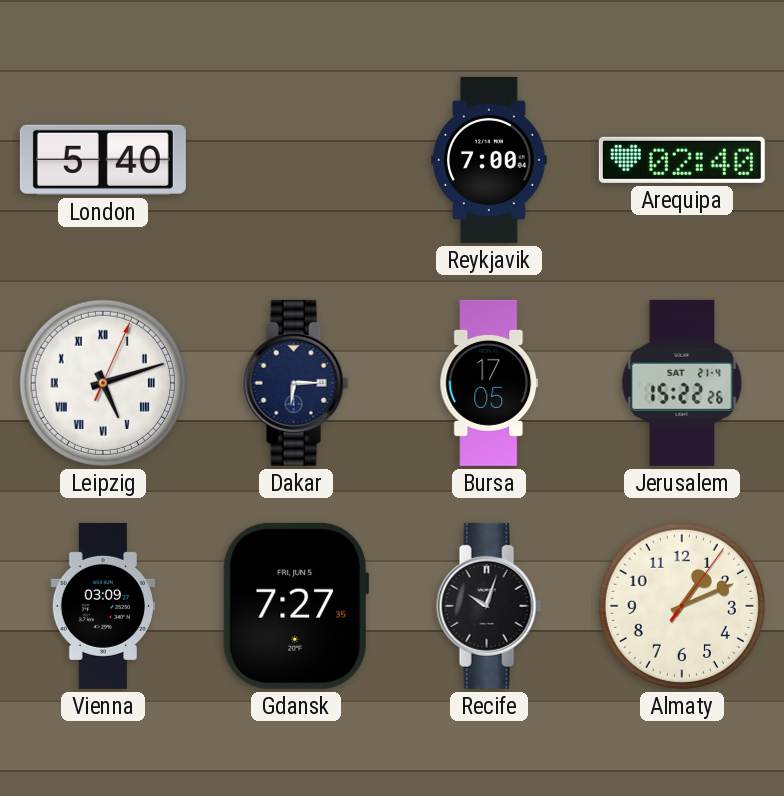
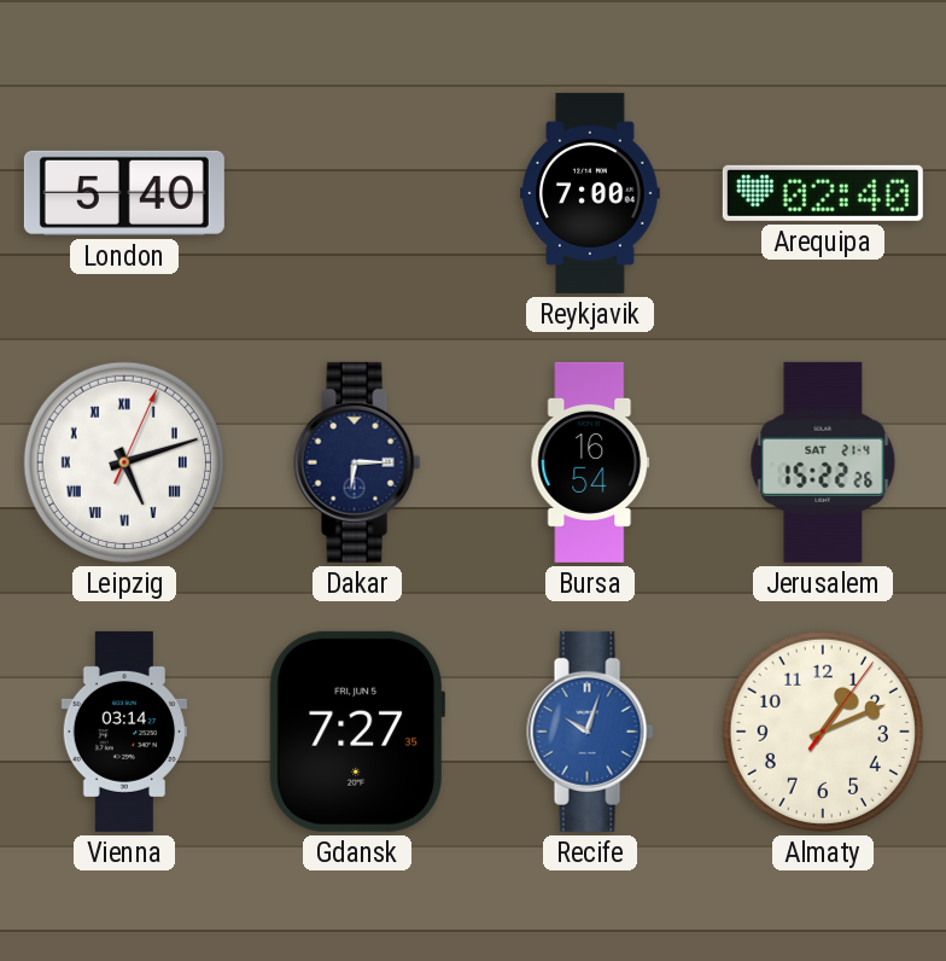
Bursa: 17:05 -> 16:54
Vienna: 03:09 -> 03:14
Recife dial: black -> blue
